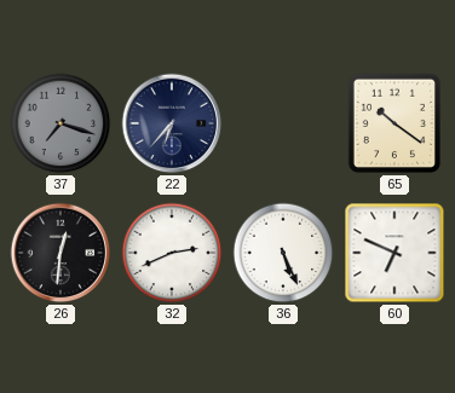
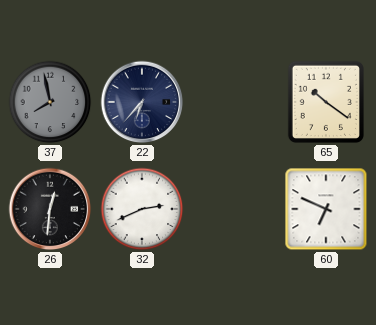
37: 7:18 -> 7:58
36: 5:26 -> none
